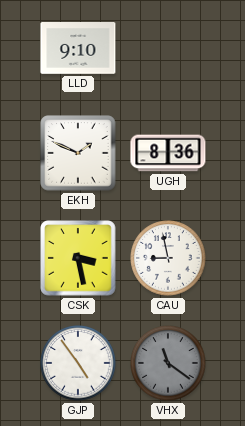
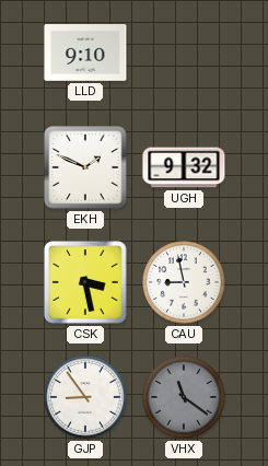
UGH: 8:36 -> 9:32
GJP: 4:54 -> 8:54
